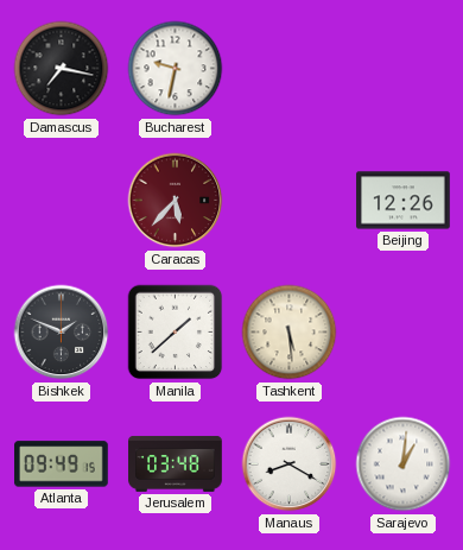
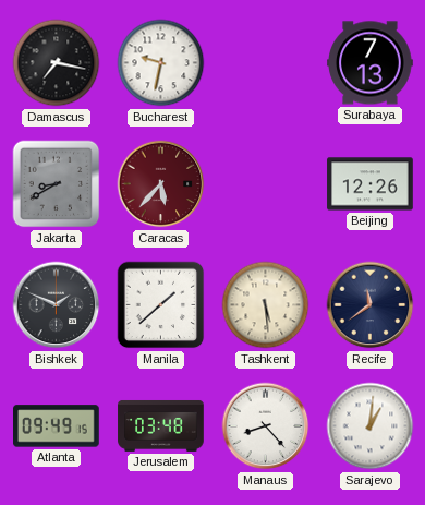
Surabaya: none -> 7:13
Jakarta: none -> 8:40
Recife: none -> 11:39
Manaus: 8:20 -> 8:23
